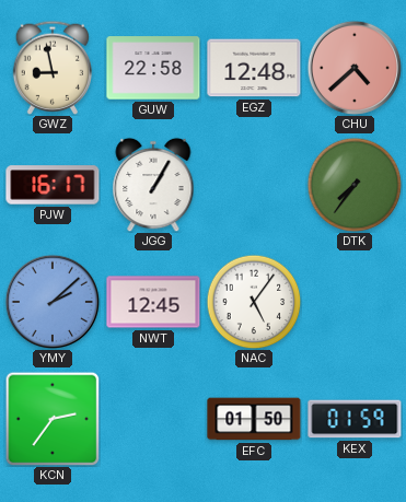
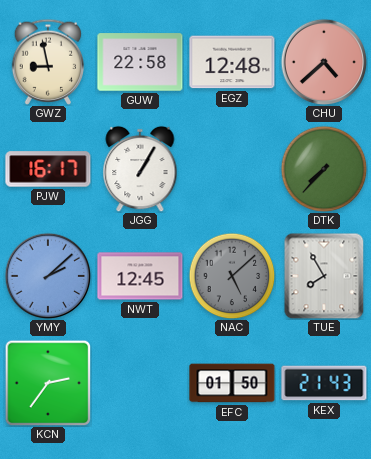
DTK: 7:36 -> 7:37
NAC: 5:06 -> 5:08
NAC dial: white -> grey
TUE: none -> 7:55
KEX: 01:59 -> 21:43
